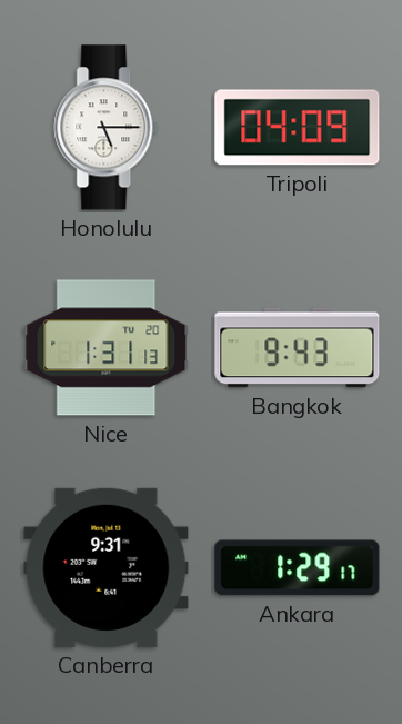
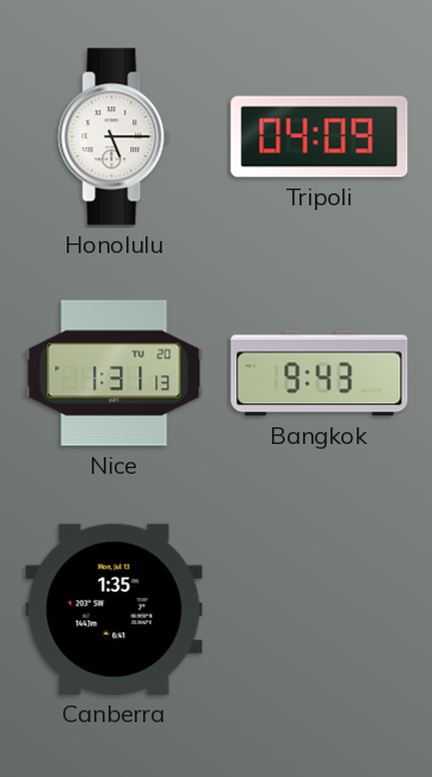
Canberra: 9:31 -> 1:35
Ankara: 1:29 -> none
